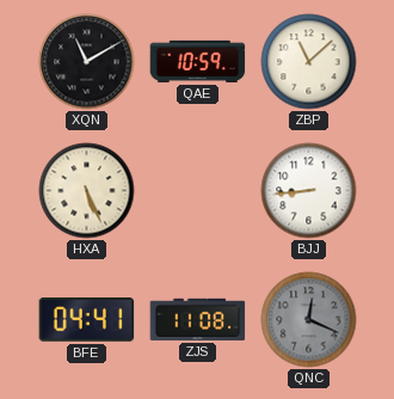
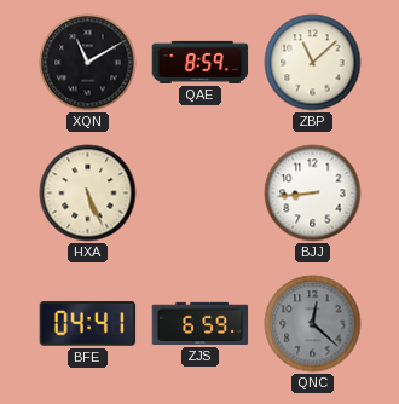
QAE: 10:59 -> 8:59
ZJS: 11:08 -> 6:59
QNC: 12:19 -> 12:22
